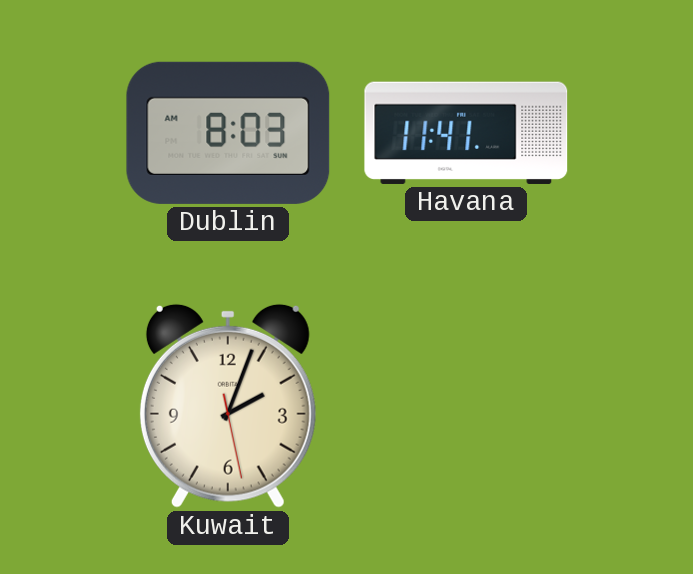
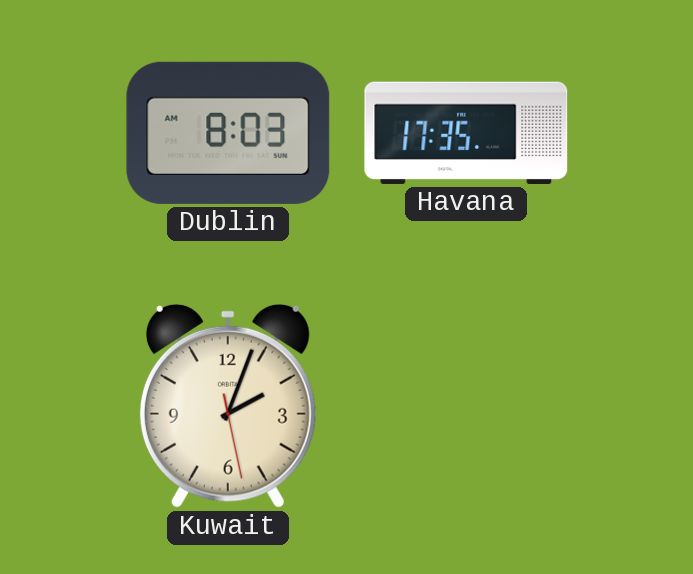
Havana: 11:41 -> 17:35
